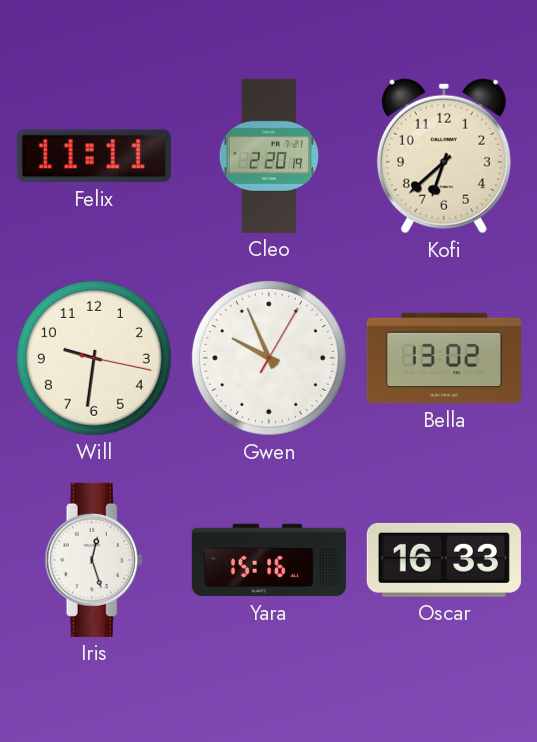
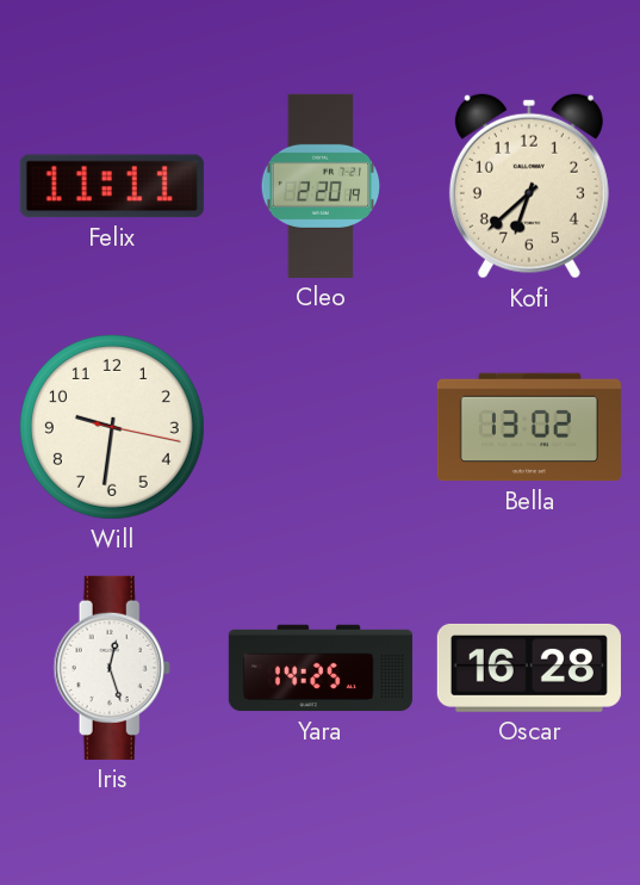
Gwen: 9:56 -> none
Yara: 15:16 -> 14:25
Oscar: 16:33 -> 16:28
